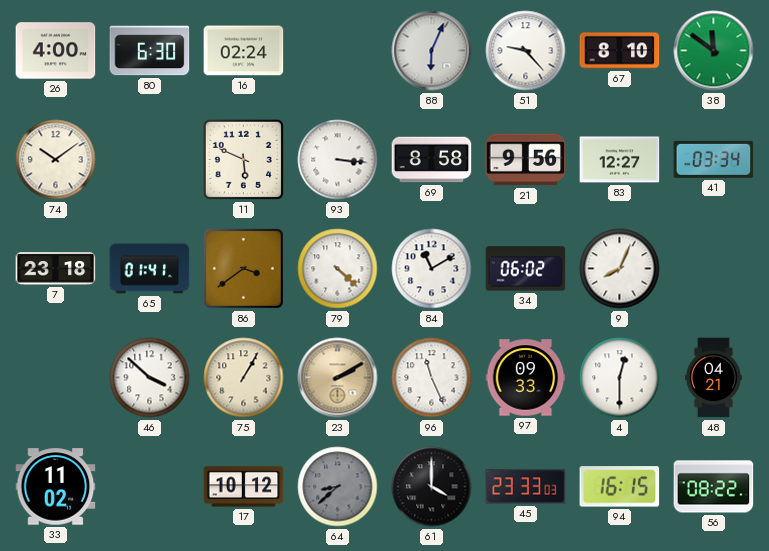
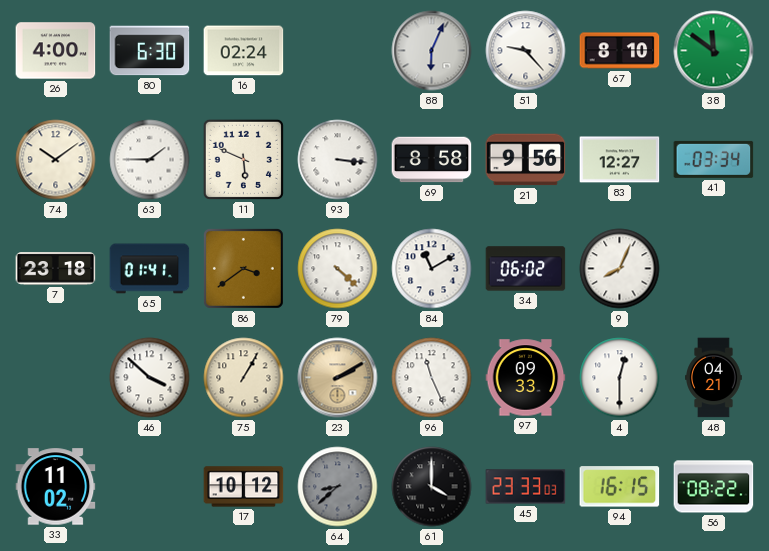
63: none -> 1:45
